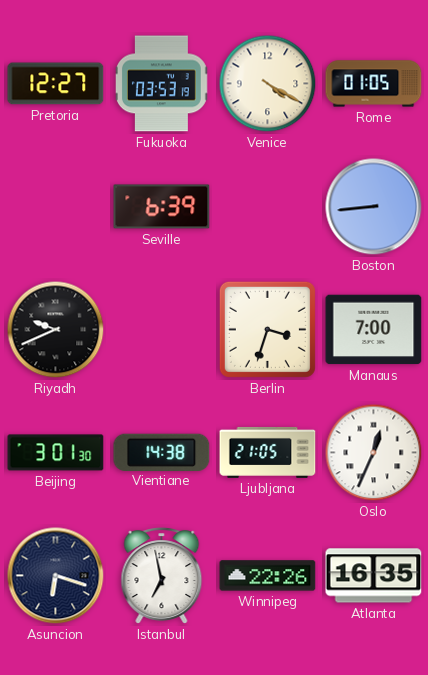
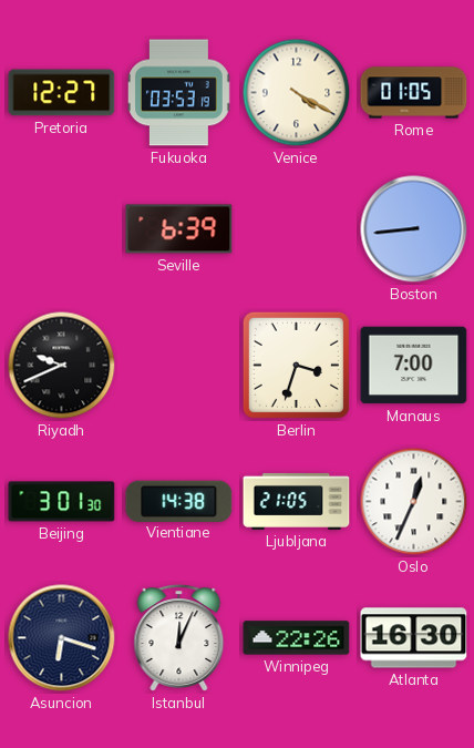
Istanbul: 6:58 -> 12:04
Atlanta: 16:35 -> 16:30
